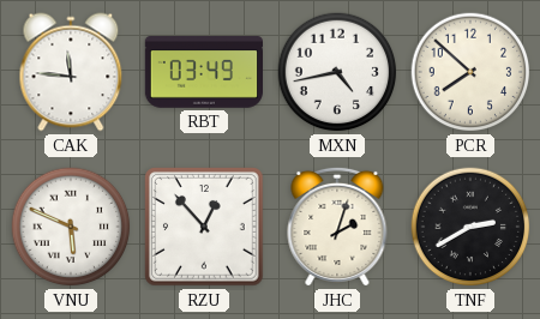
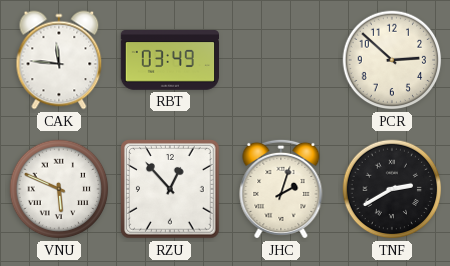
MXN: 4:43 -> none
PCR: 7:52 -> 2:52
